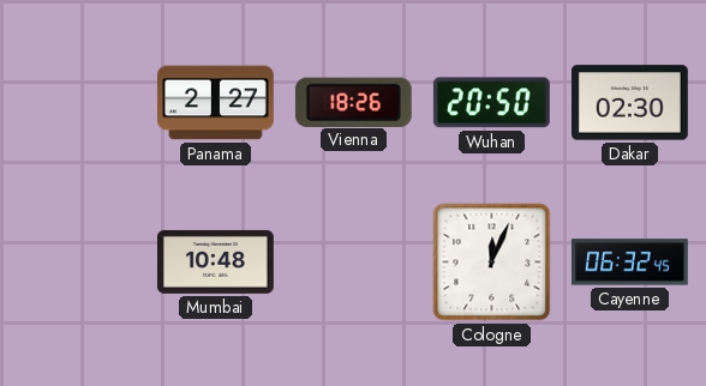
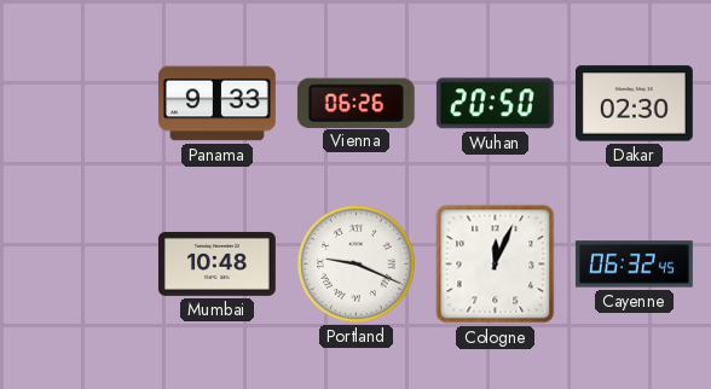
Panama: 2:27 -> 9:33
Vienna: 18:26 -> 06:26
Portland: none -> 9:19
